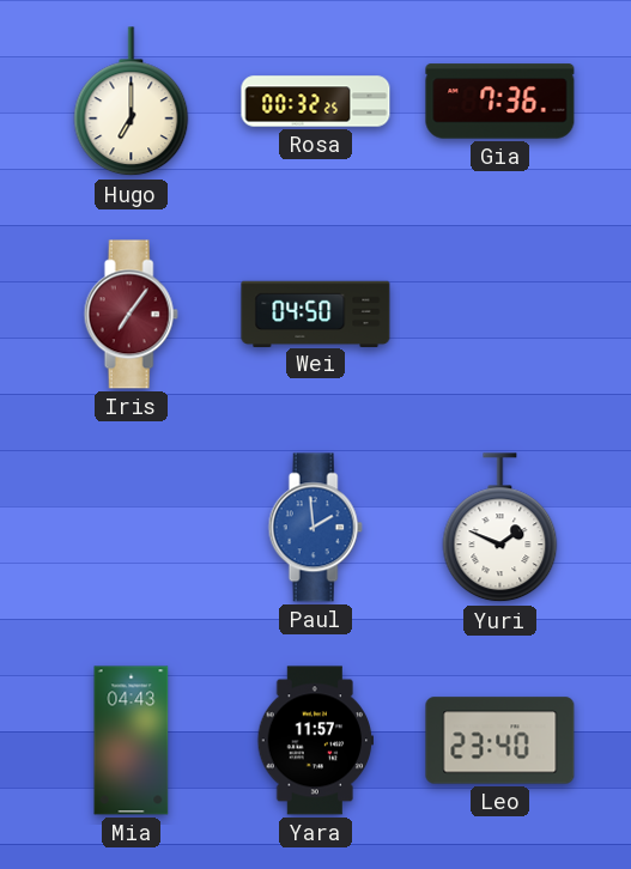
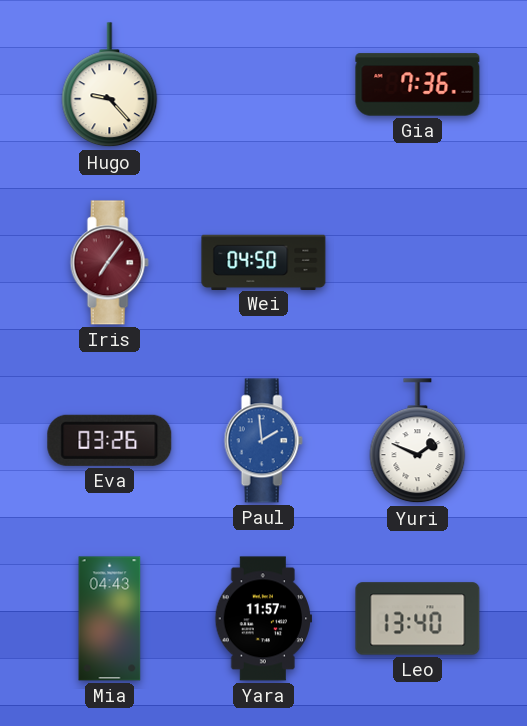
Hugo: 7:00 -> 9:23
Rosa: 00:32 -> none
Eva: none -> 03:26
Leo: 23:40 -> 13:40
